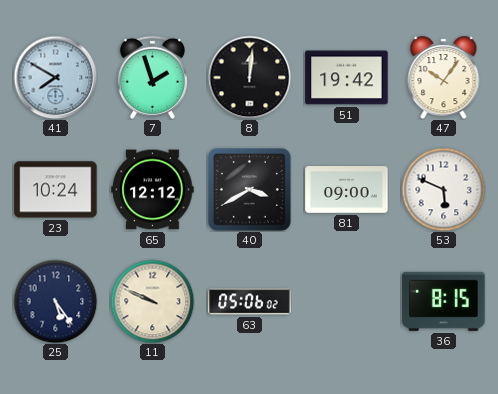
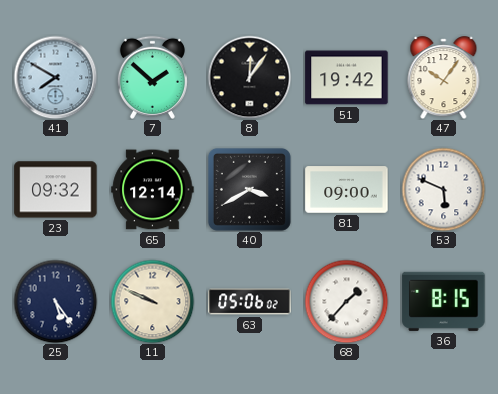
7: 1:57 -> 1:52
8: 12:01 -> 12:06
23: 10:24 -> 09:32
65: 12:12 -> 12:14
68: none -> 1:37
